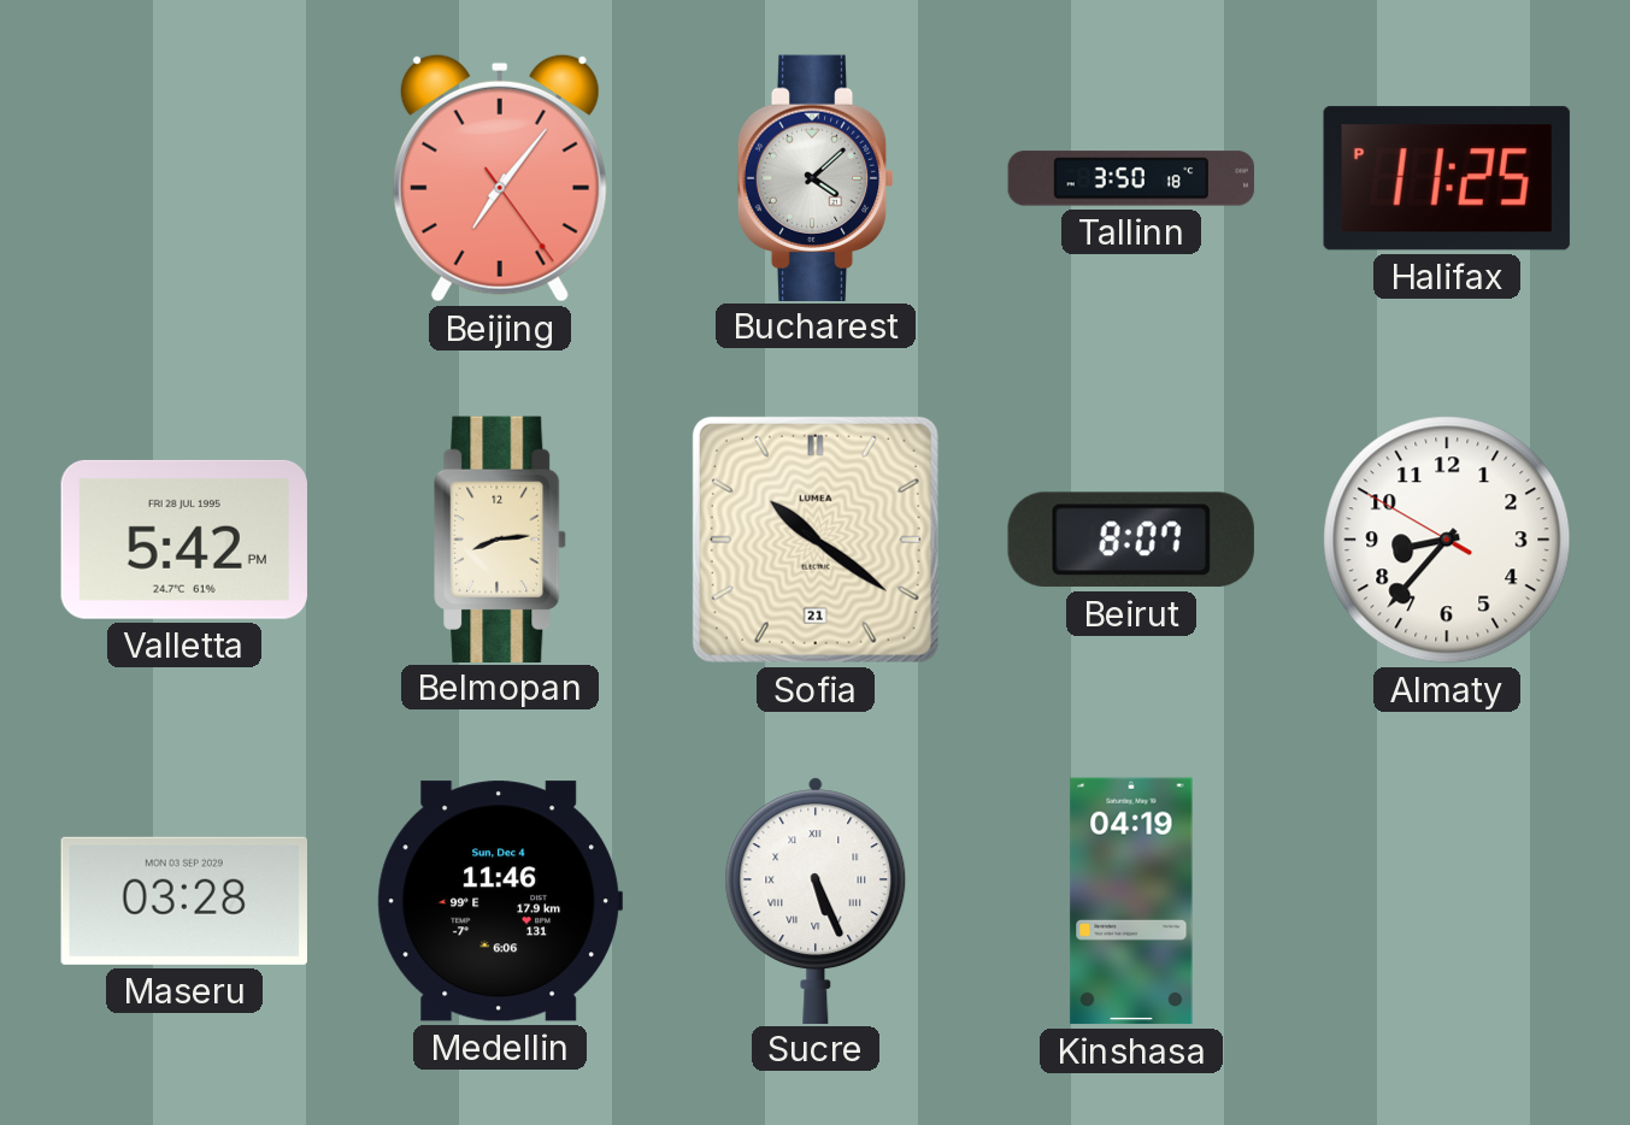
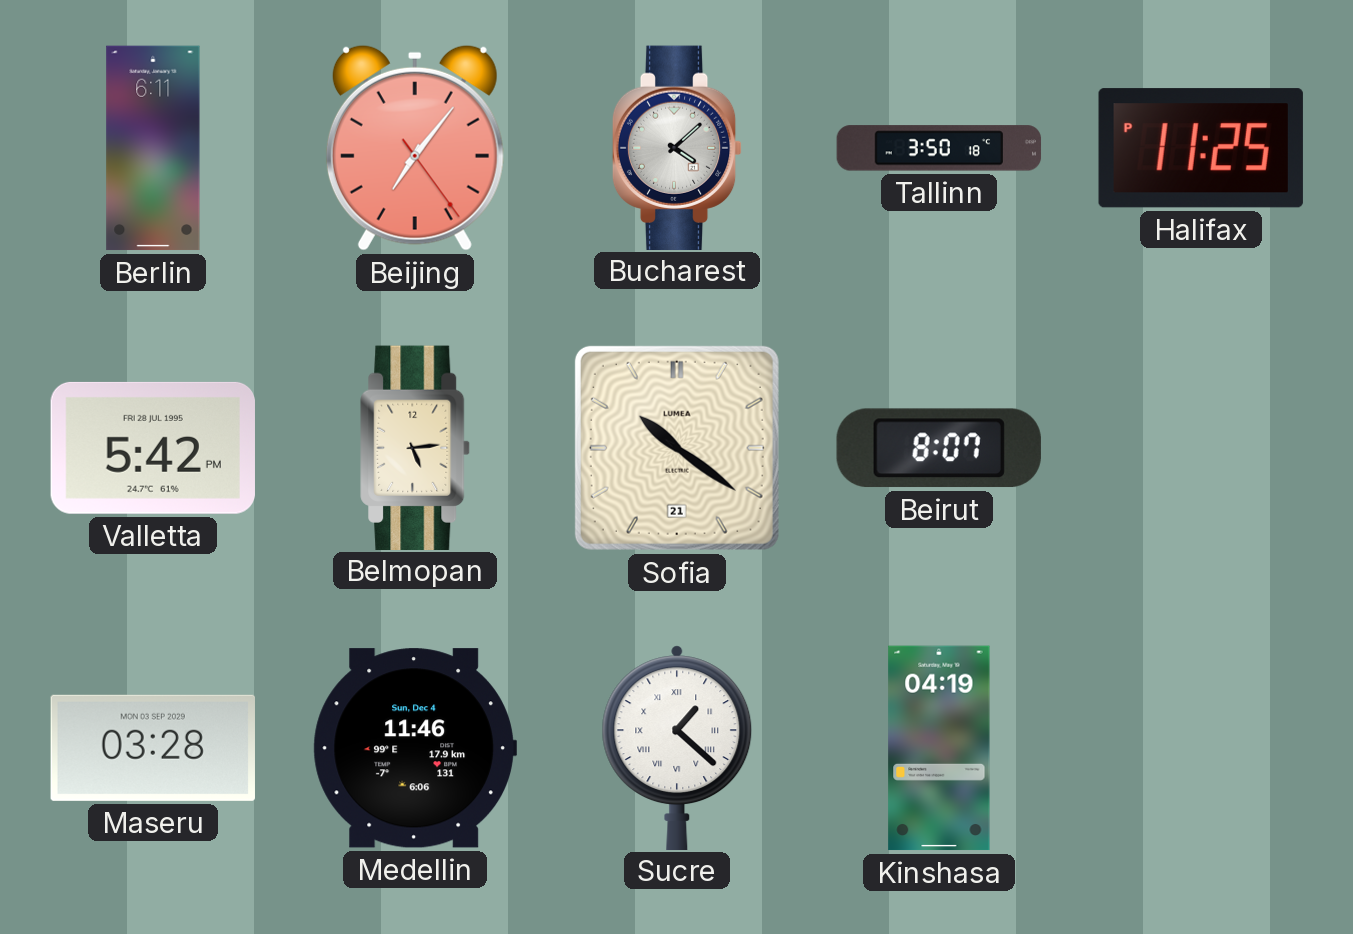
Berlin: none -> 6:11
Belmopan: 8:14 -> 5:14
Almaty: 8:36 -> none
Sucre: 5:26 -> 1:22
